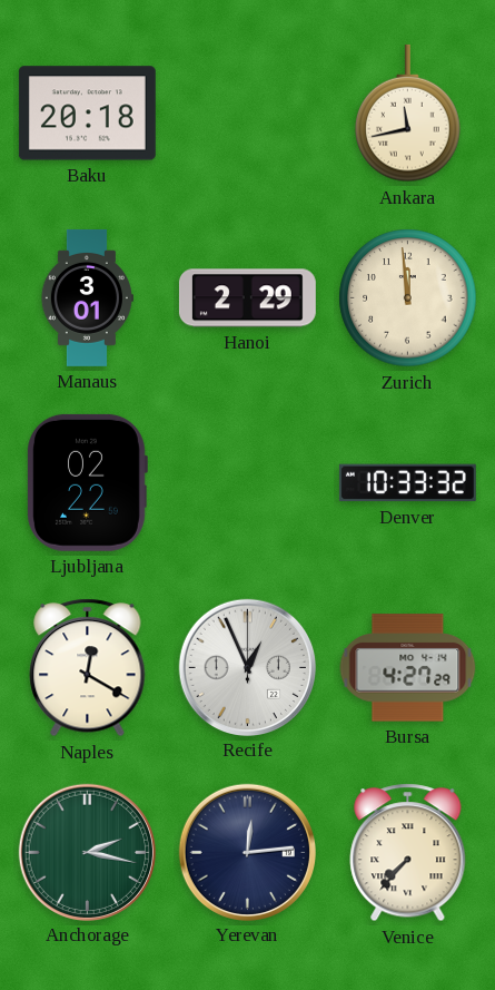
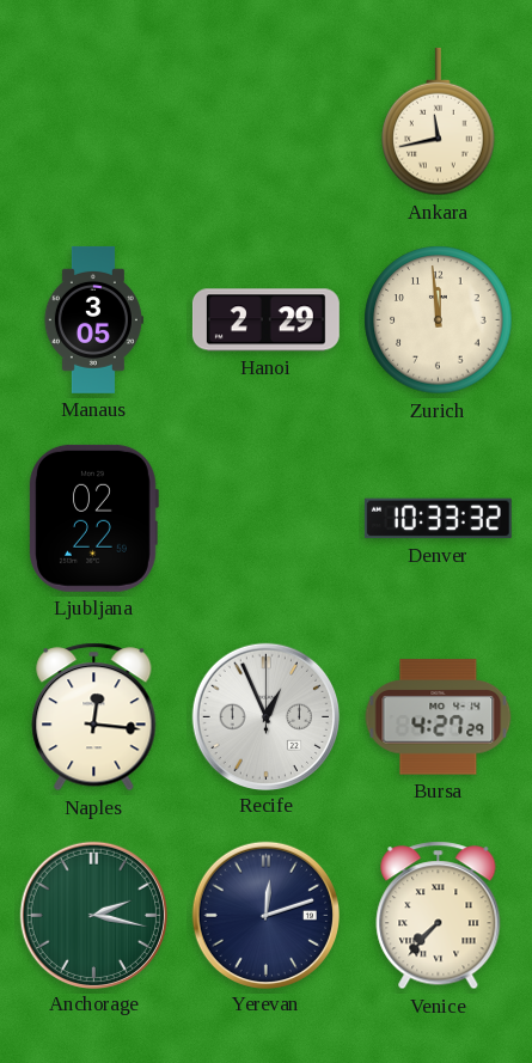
Baku: 20:18 -> none
Manaus: 3:01 -> 3:05
Naples: 12:20 -> 12:16
Yerevan: 12:14 -> 12:12
